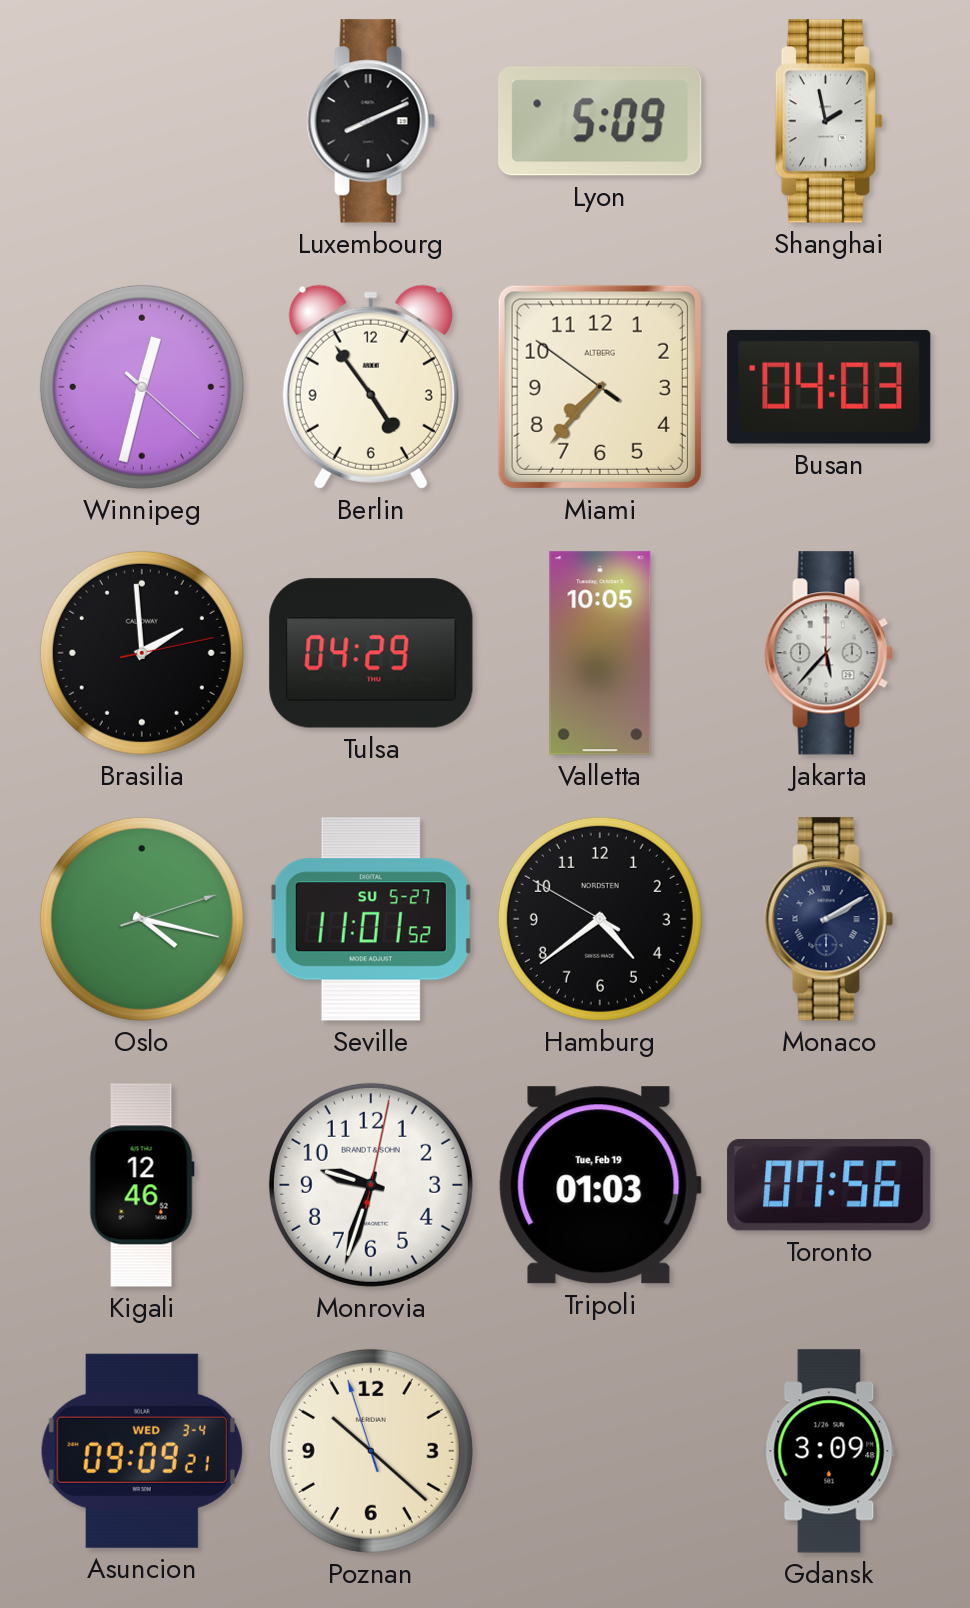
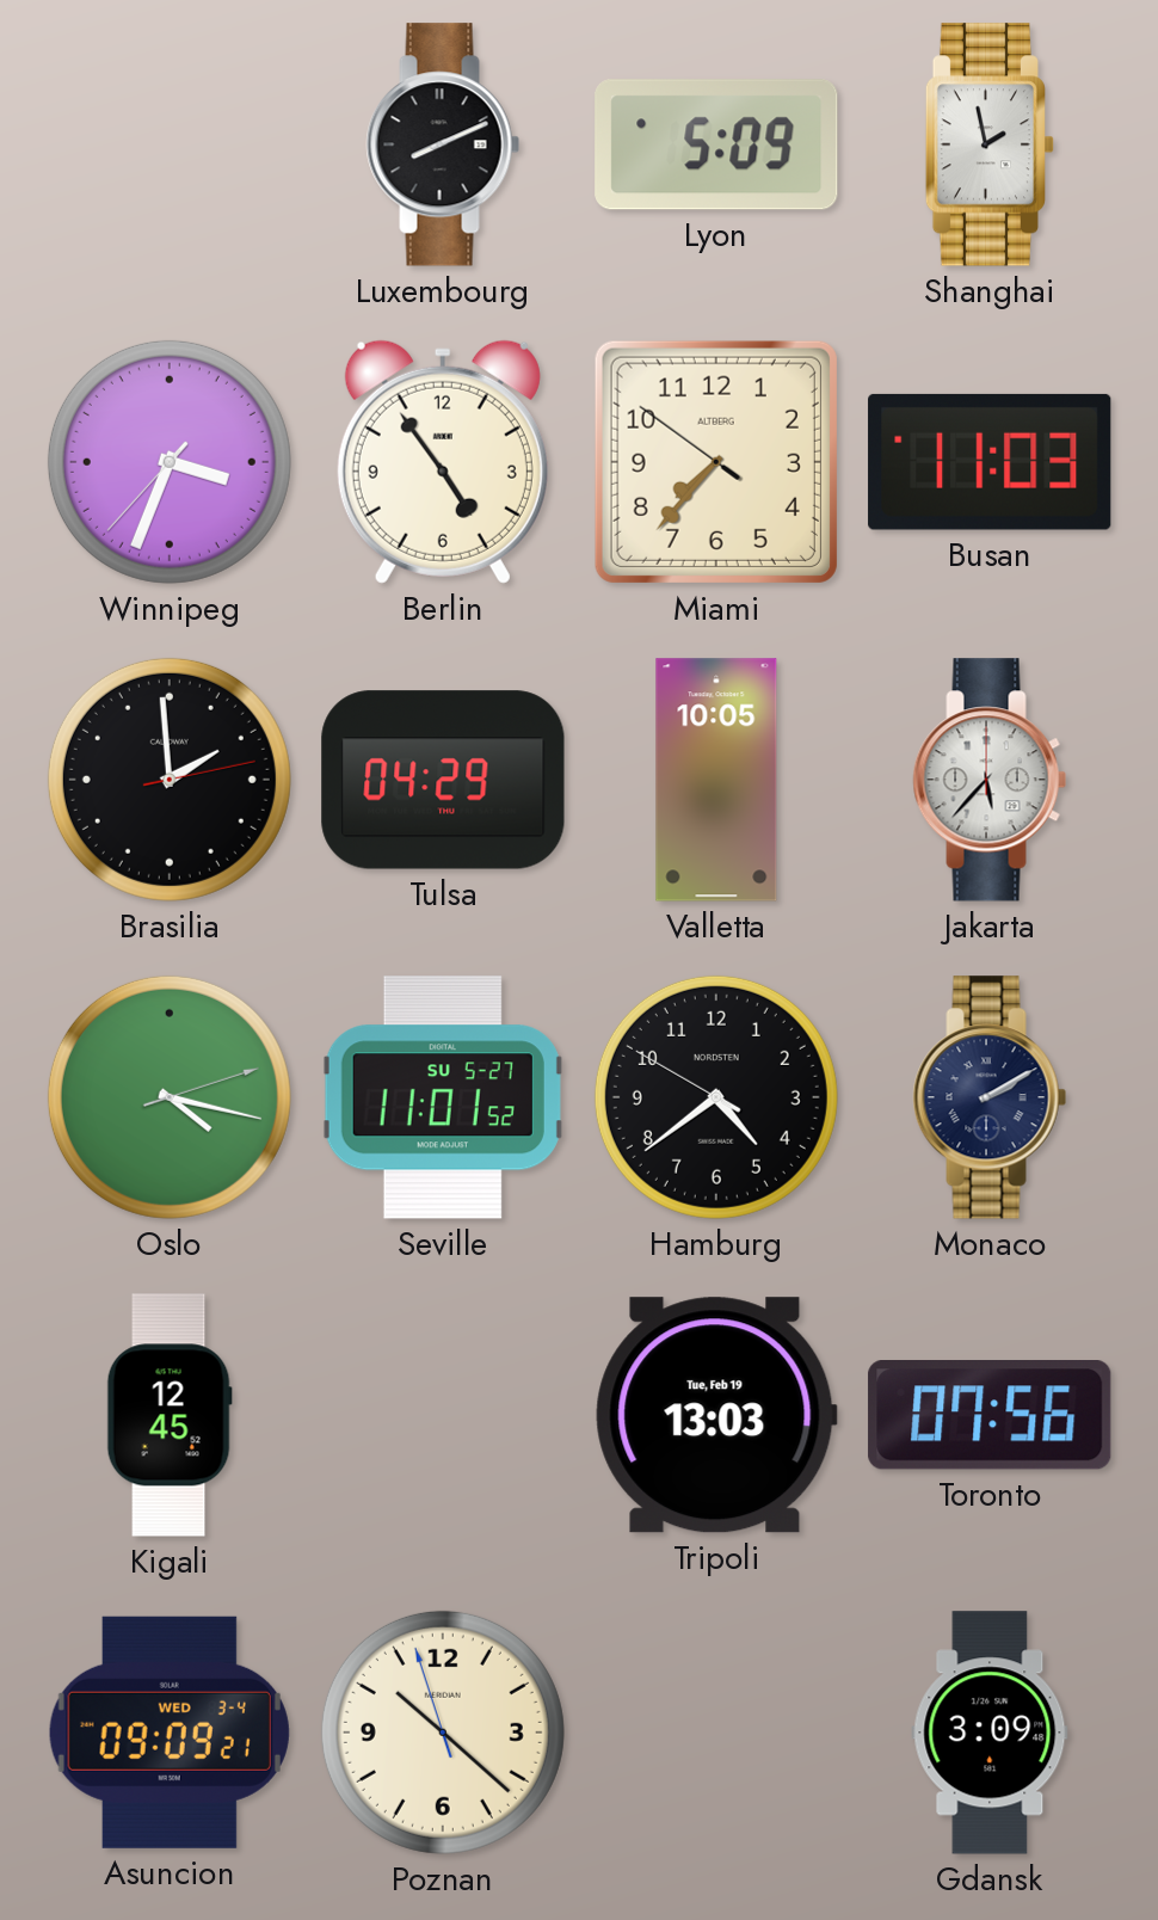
Winnipeg: 12:32 -> 3:33
Busan: 04:03 -> 11:03
Kigali: 12:46 -> 12:45
Monrovia: 9:33 -> none
Tripoli: 01:03 -> 13:03
